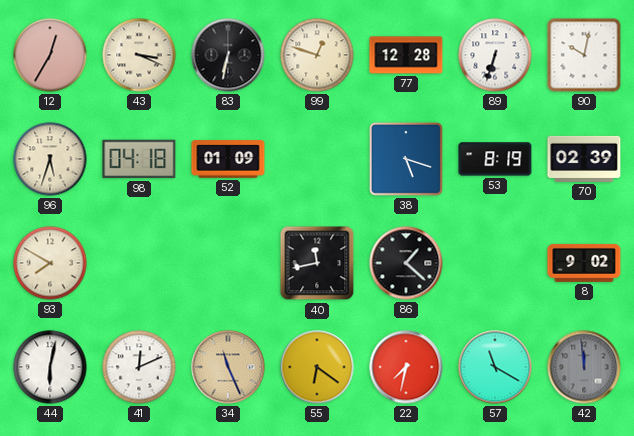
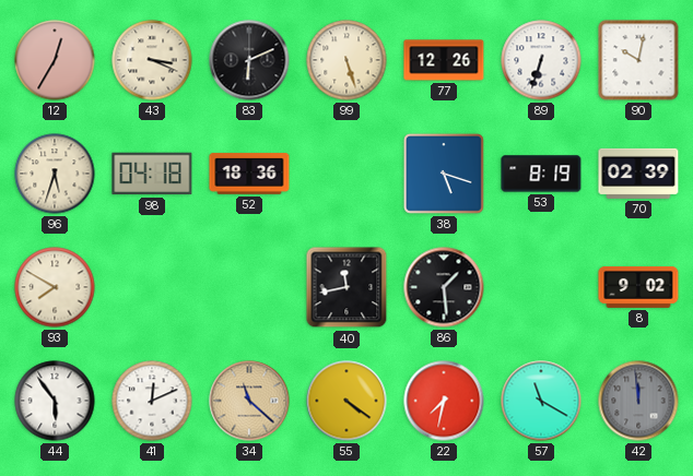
83: 6:32 -> 6:11
99: 12:48 -> 5:27
77: 12:28 -> 12:26
52: 01:09 -> 18:36
86: 1:22 -> 1:29
44: 6:02 -> 5:54
34: 11:26 -> 11:22
55: 6:21 -> 4:21
